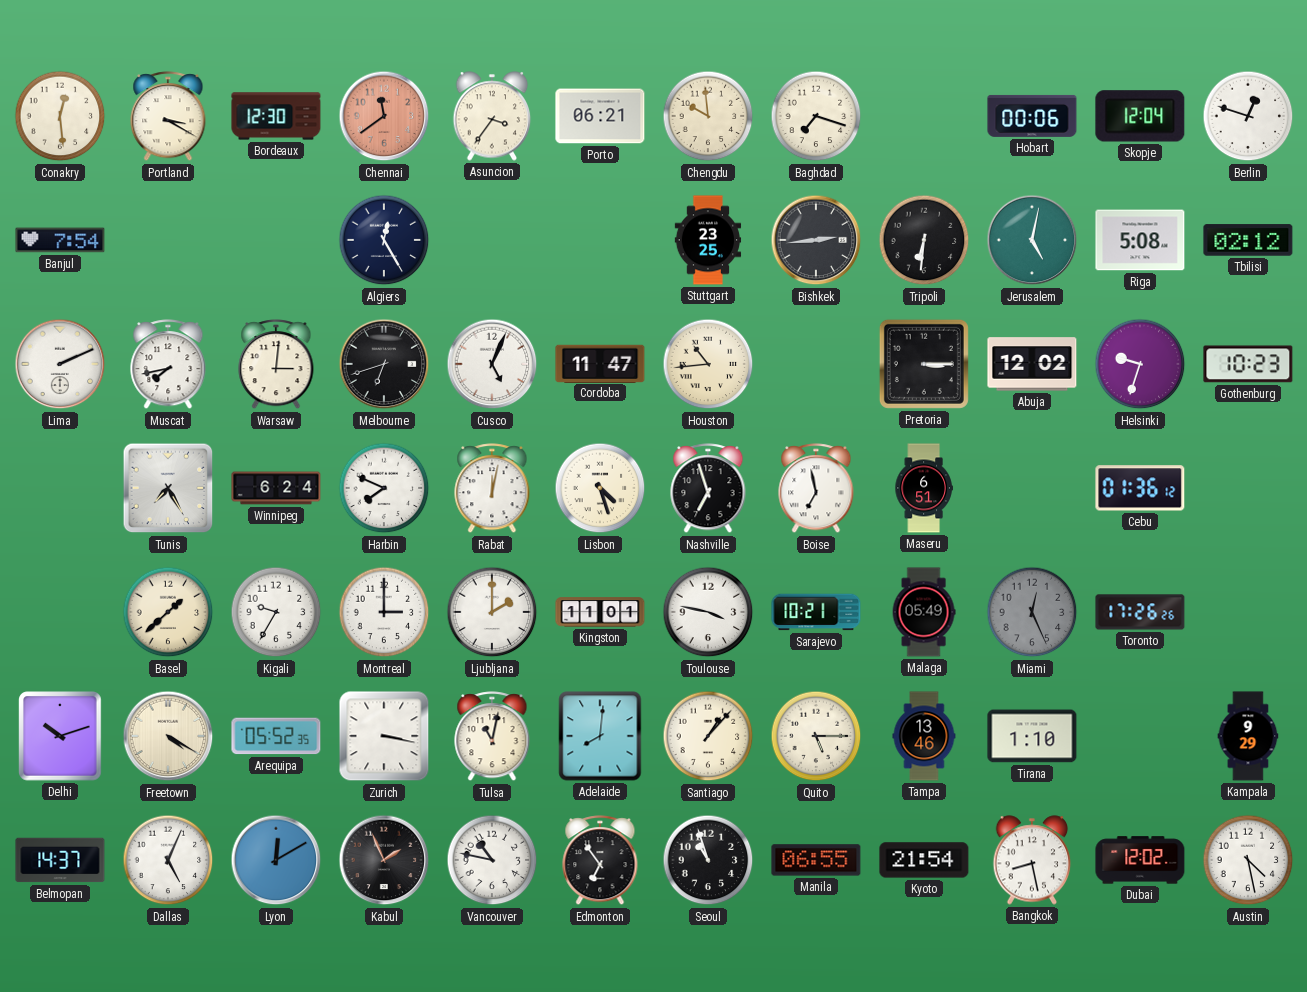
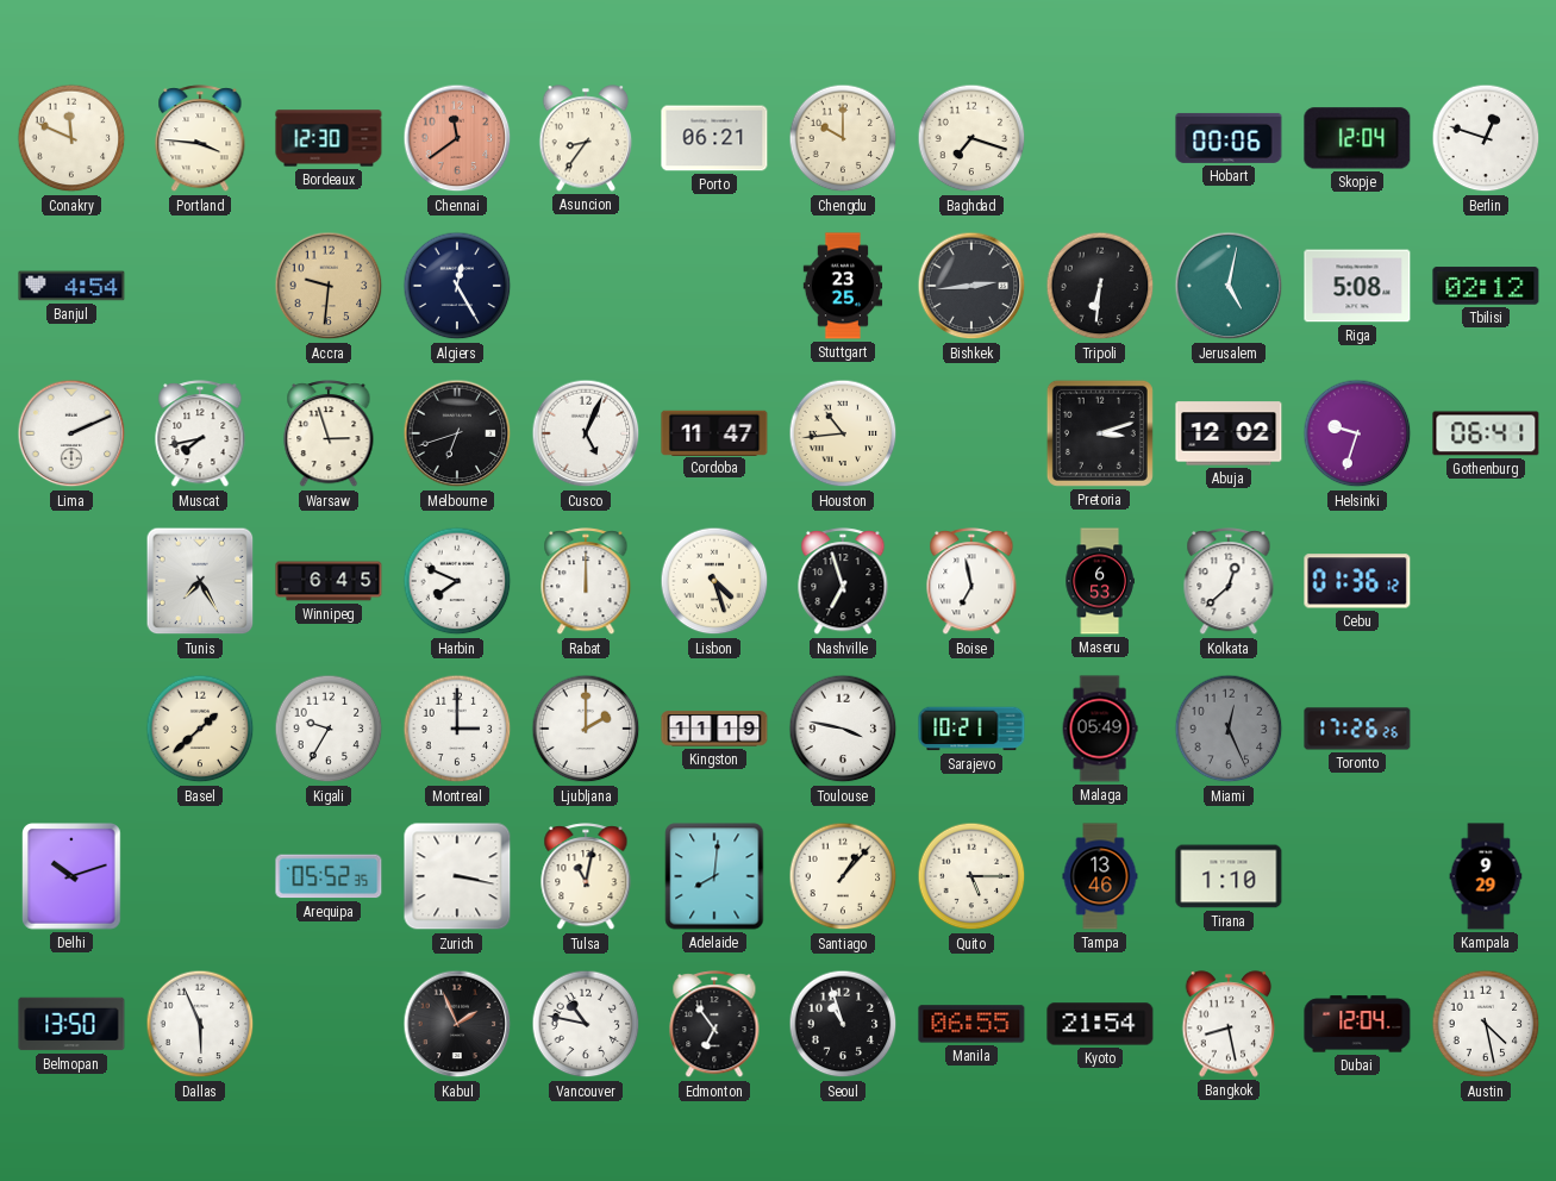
Conakry: 12:29 -> 11:49
Portland: 3:20 -> 3:46
Asuncion: 3:36 -> 8:36
Chengdu: 9:59 -> 10:00
Banjul: 7:54 -> 4:54
Accra: none -> 9:31
Warsaw: 3:01 -> 2:57
Pretoria: 3:15 -> 3:12
Gothenburg: 10:23 -> 06:41
Winnipeg: 6:24 -> 6:45
Rabat: 12:02 -> 12:00
Maseru: 6:51 -> 6:53
Kolkata: none -> 12:38
Kingston: 11:01 -> 11:19
Freetown: 4:20 -> none
Belmopan: 14:37 -> 13:50
Dallas: 5:04 -> 5:56
Lyon: 12:10 -> none
Dubai: 12:02 -> 12:04
